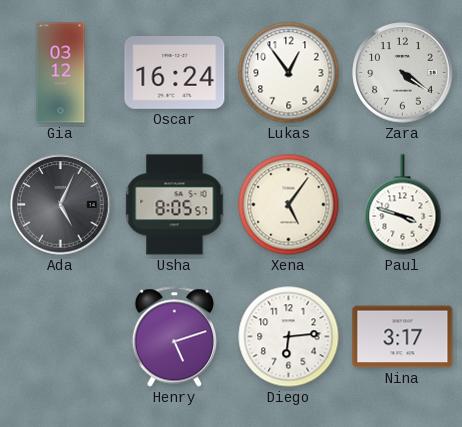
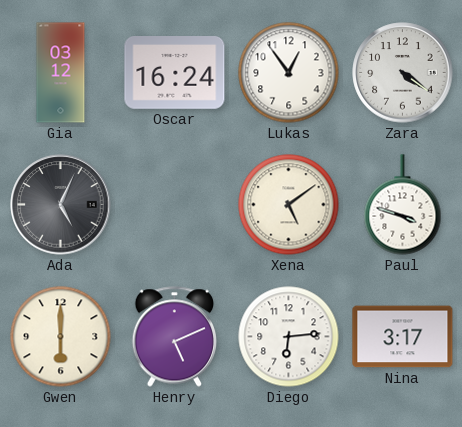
Usha: 8:05 -> none
Xena: 5:06 -> 5:09
Gwen: none -> 6:00
Henry: 5:12 -> 5:11
